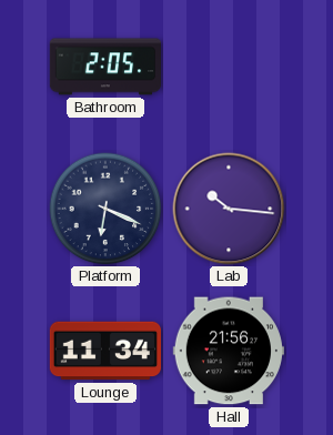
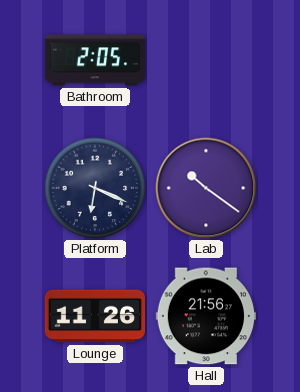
Lab: 10:16 -> 10:21
Lounge: 11:34 -> 11:26
